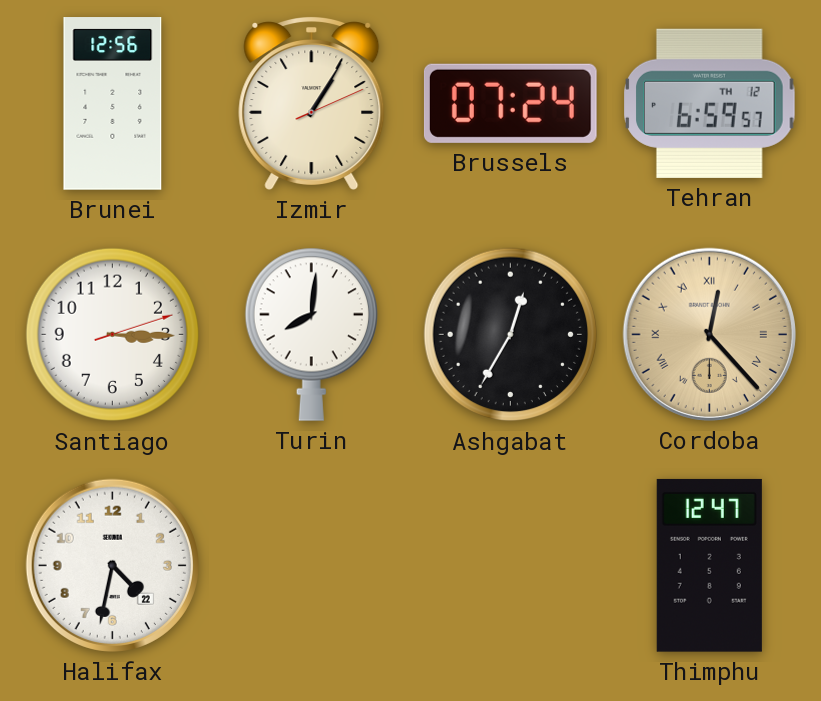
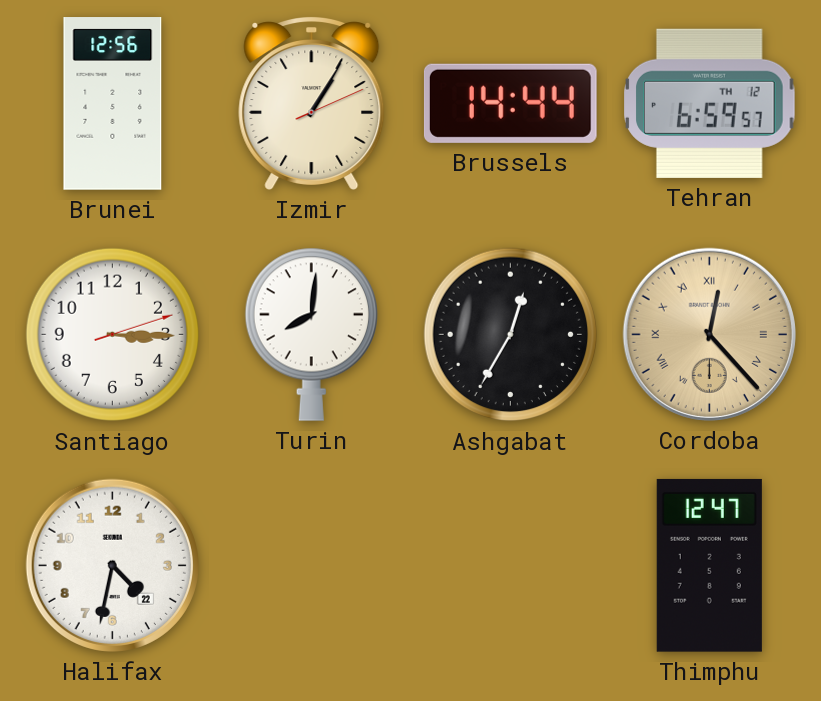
Brussels: 07:24 -> 14:44
